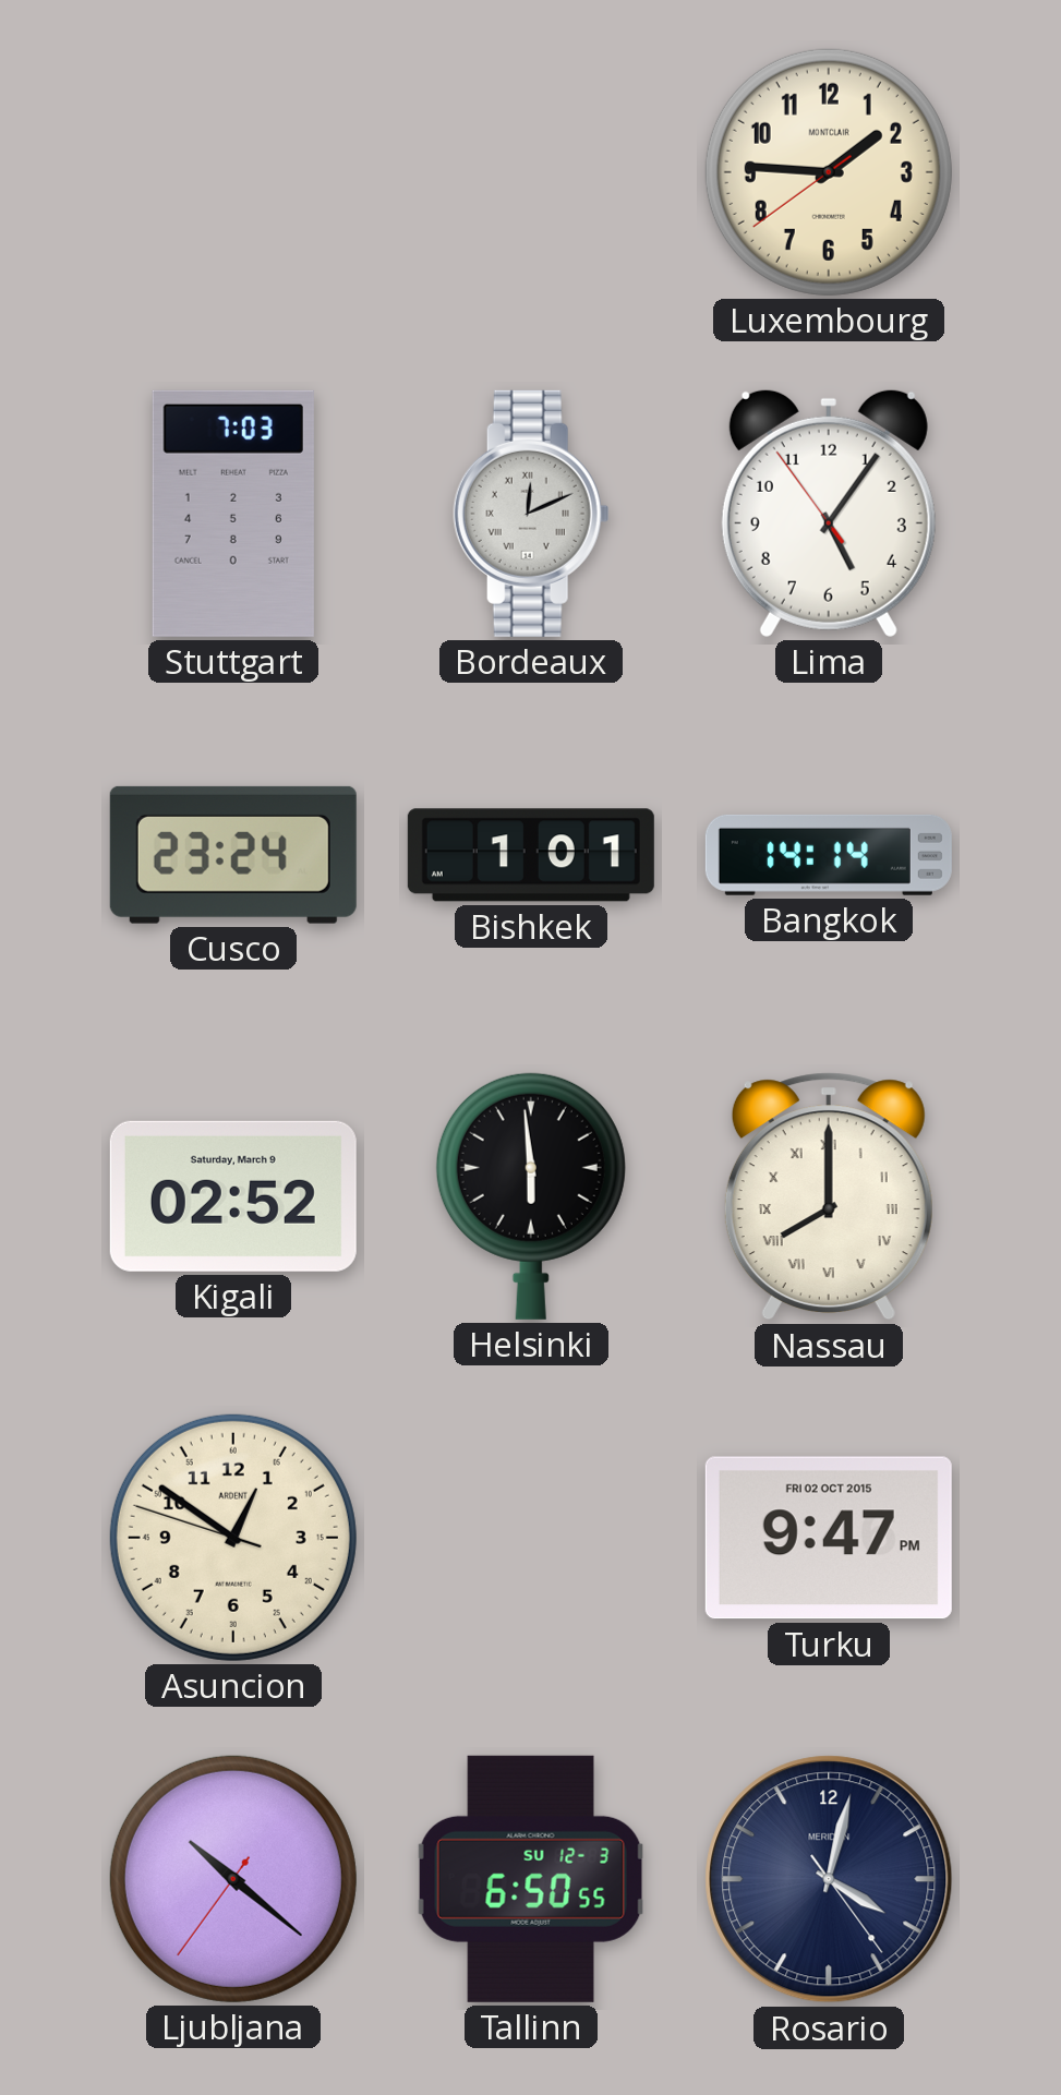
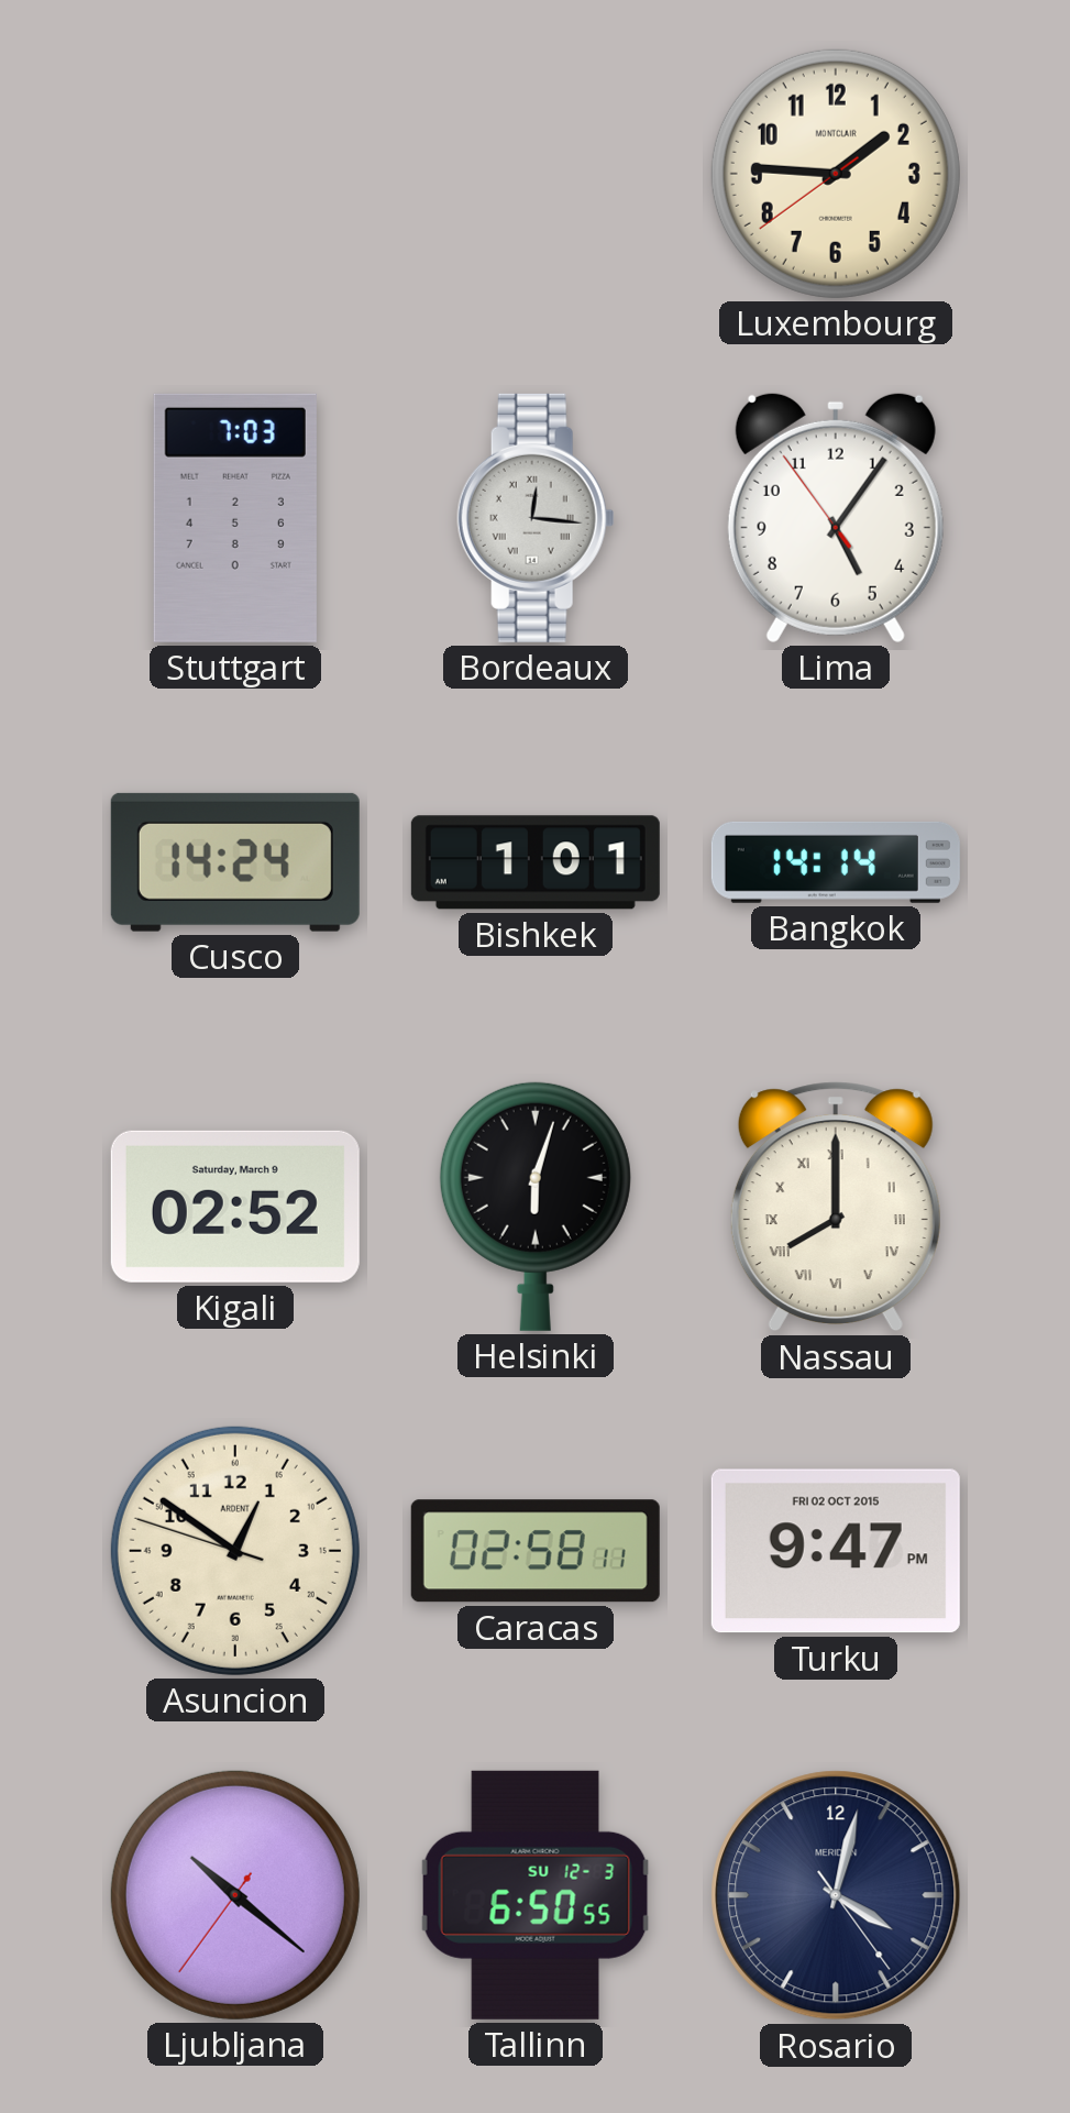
Bordeaux: 12:11 -> 12:16
Cusco: 23:24 -> 14:24
Helsinki: 5:59 -> 6:03
Caracas: none -> 02:58
